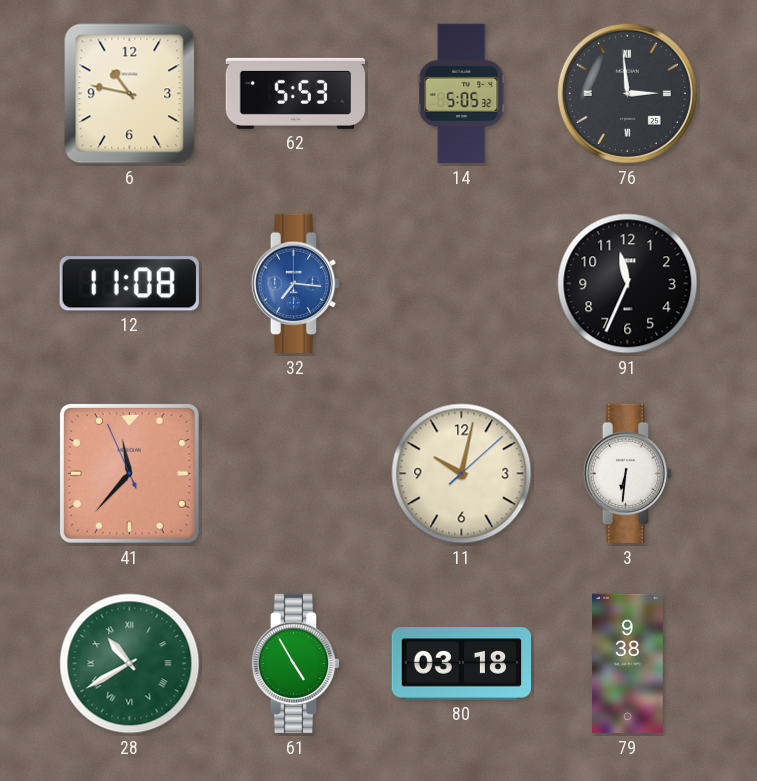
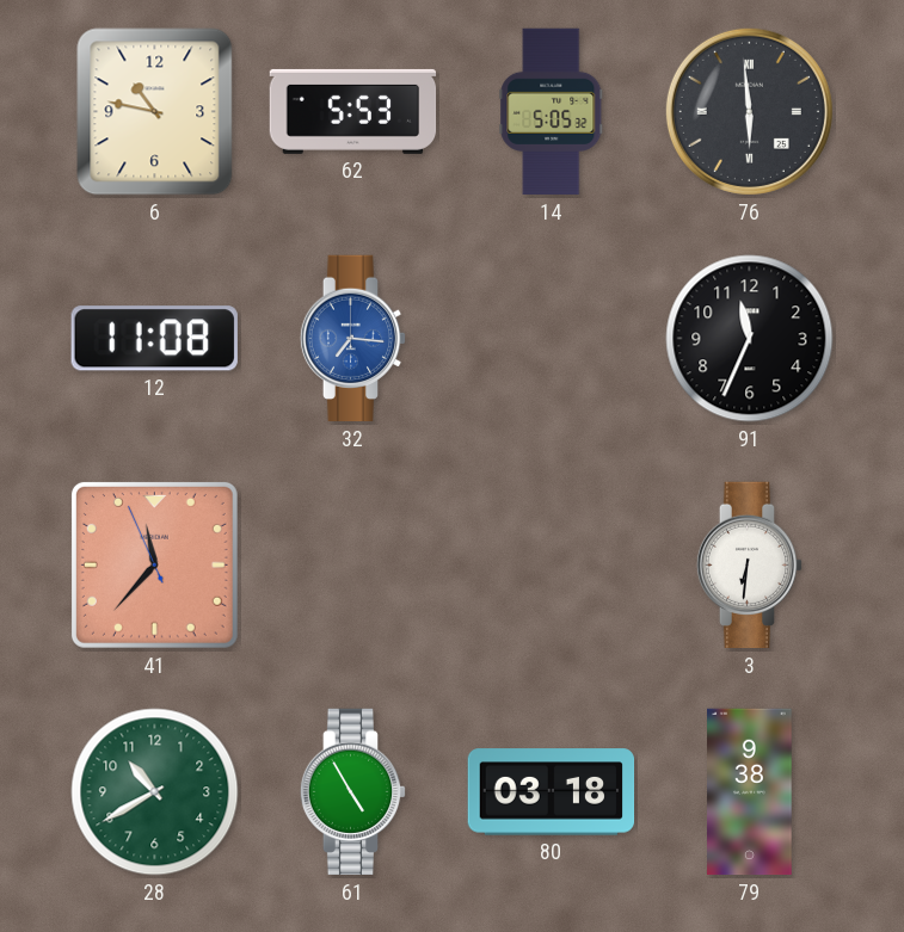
76: 2:59 -> 5:59
11: 10:02 -> none
28 numerals: Roman -> Arabic
